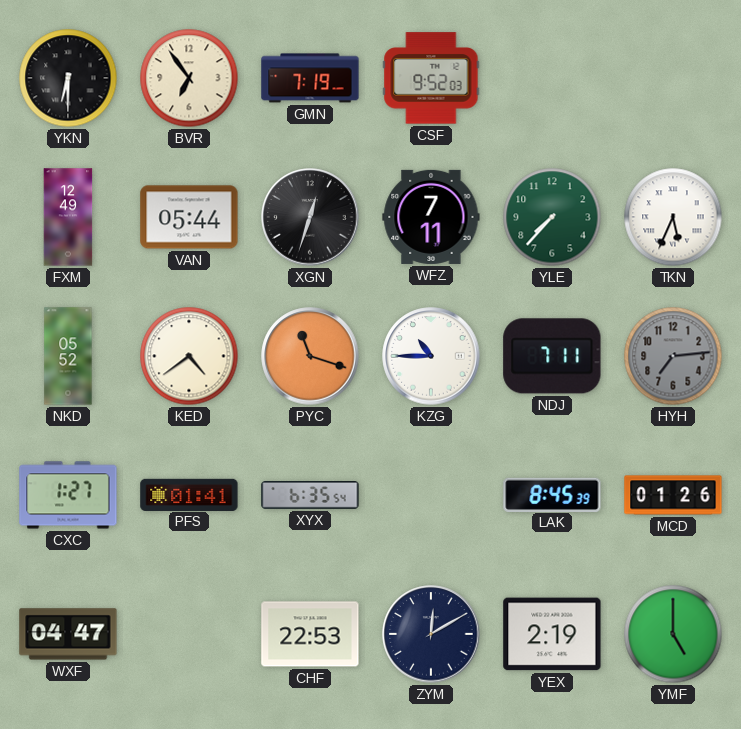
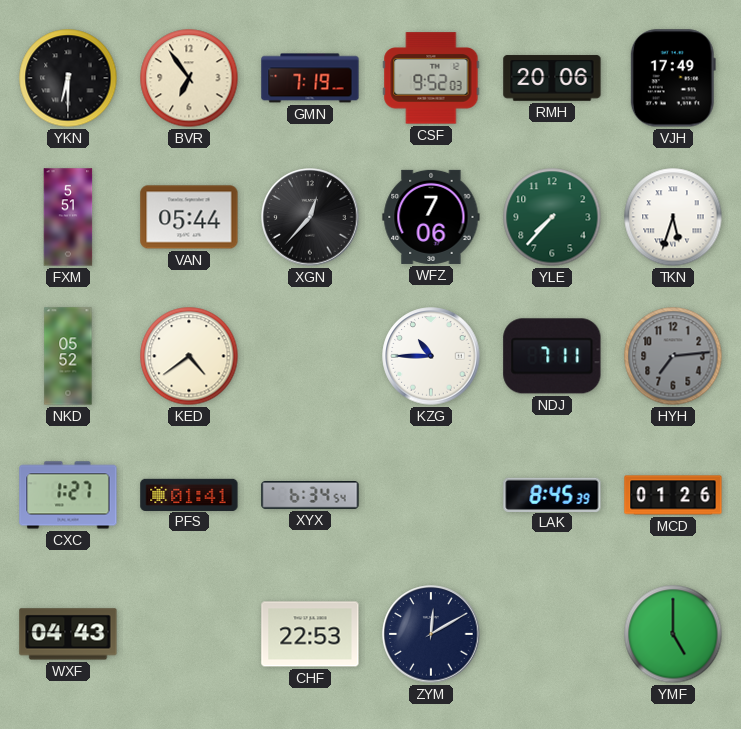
RMH: none -> 20:06
VJH: none -> 17:49
FXM: 12:49 -> 5:51
XGN: 12:33 -> 12:37
WFZ: 7:11 -> 7:06
TKN: 5:34 -> 5:33
PYC: 11:18 -> none
XYX: 6:35 -> 6:34
WXF: 04:47 -> 04:43
YEX: 2:19 -> none
